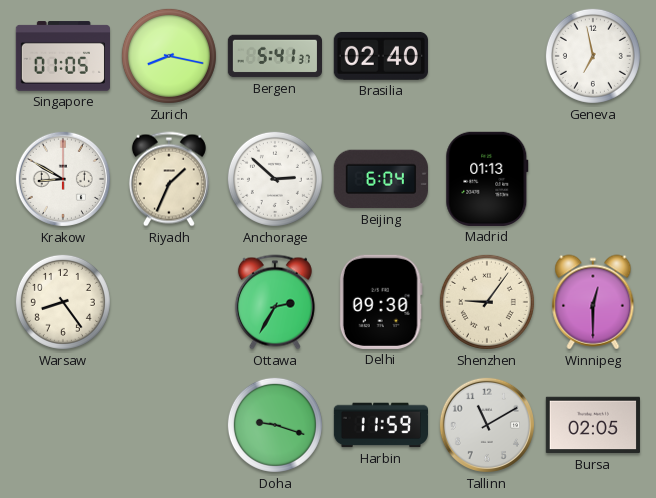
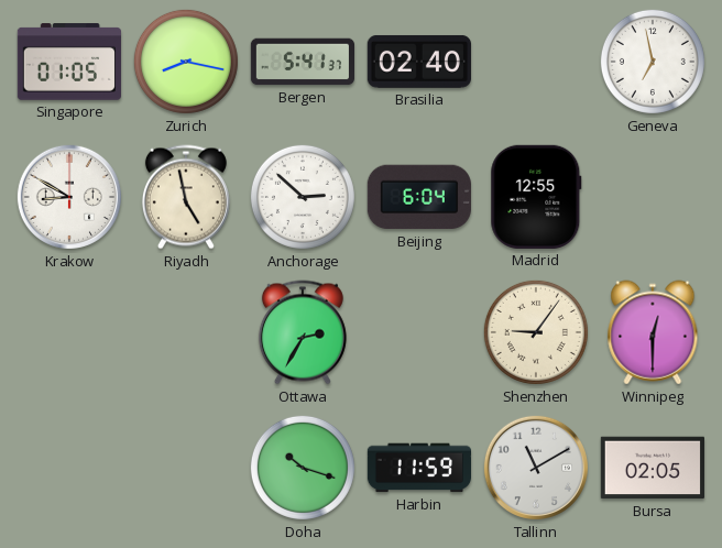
Riyadh: 1:34 -> 4:58
Madrid: 01:13 -> 12:55
Warsaw: 8:24 -> none
Delhi: 09:30 -> none
Doha: 9:18 -> 10:18
